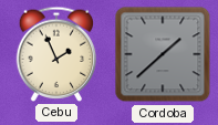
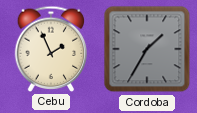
Cordoba: 1:38 -> 1:35
